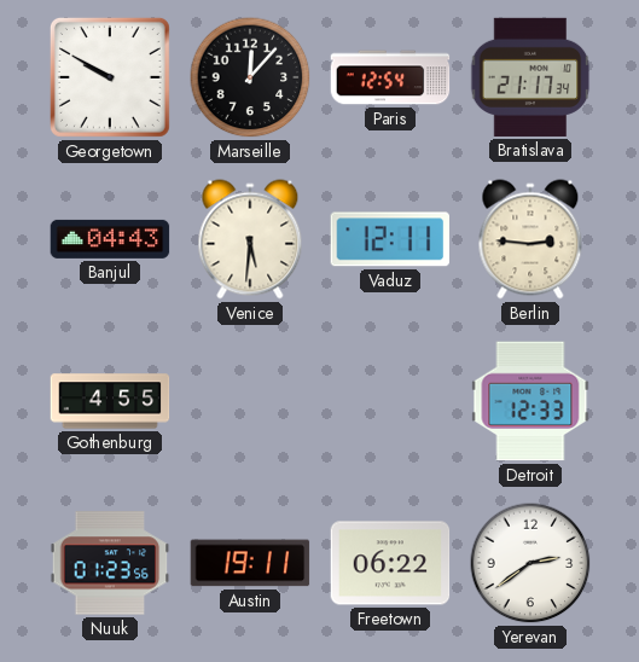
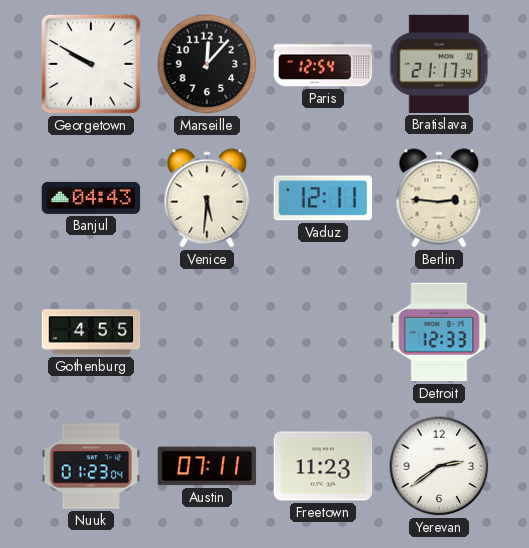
Nuuk: 01:23:56 -> 01:23:04
Austin: 19:11 -> 07:11
Freetown: 06:22 -> 11:23
